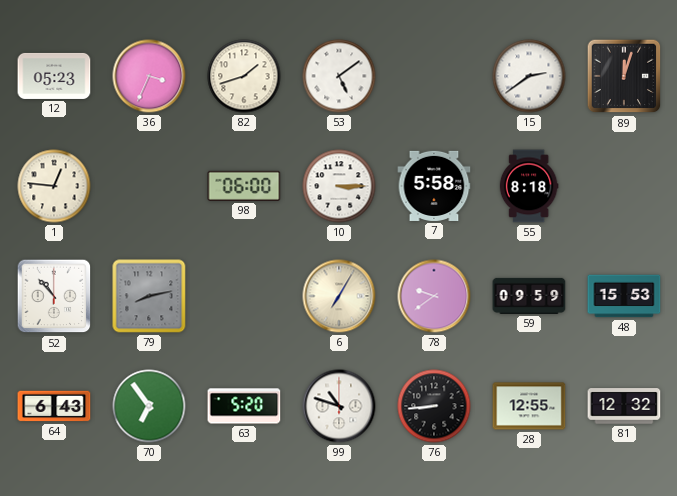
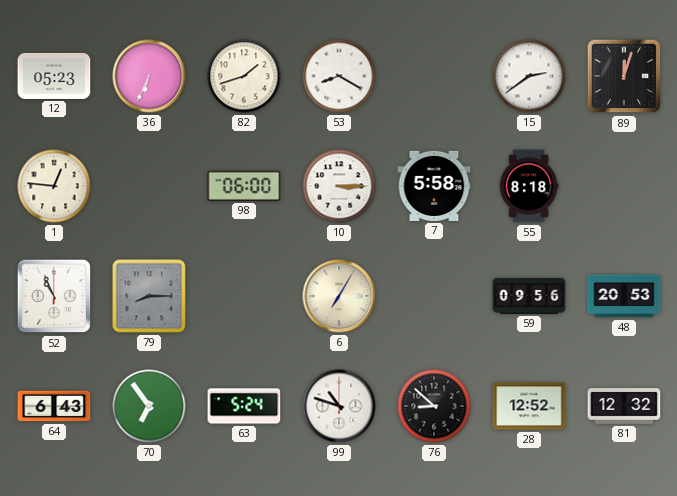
36: 3:34 -> 6:34
53: 5:09 -> 8:20
52: 10:53 -> 10:56
79: 8:13 -> 8:15
78: 9:39 -> none
59: 09:59 -> 09:56
48: 15:53 -> 20:53
63: 5:20 -> 5:24
76: 8:44 -> 8:52
28: 12:55 -> 12:52
